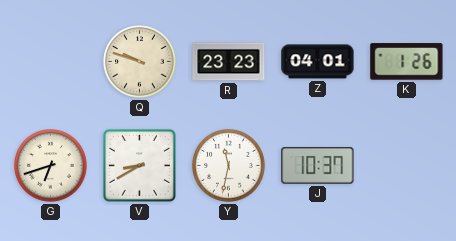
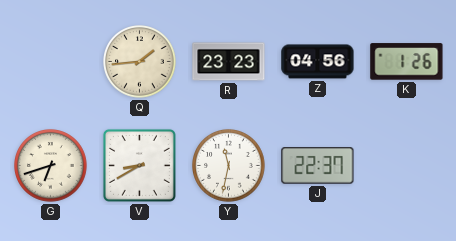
Q: 9:48 -> 1:44
Z: 04:01 -> 04:56
J: 10:37 -> 22:37
